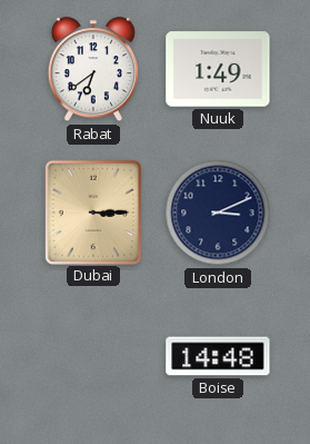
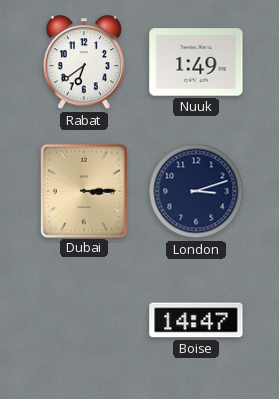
London: 3:11 -> 3:12
Boise: 14:48 -> 14:47
